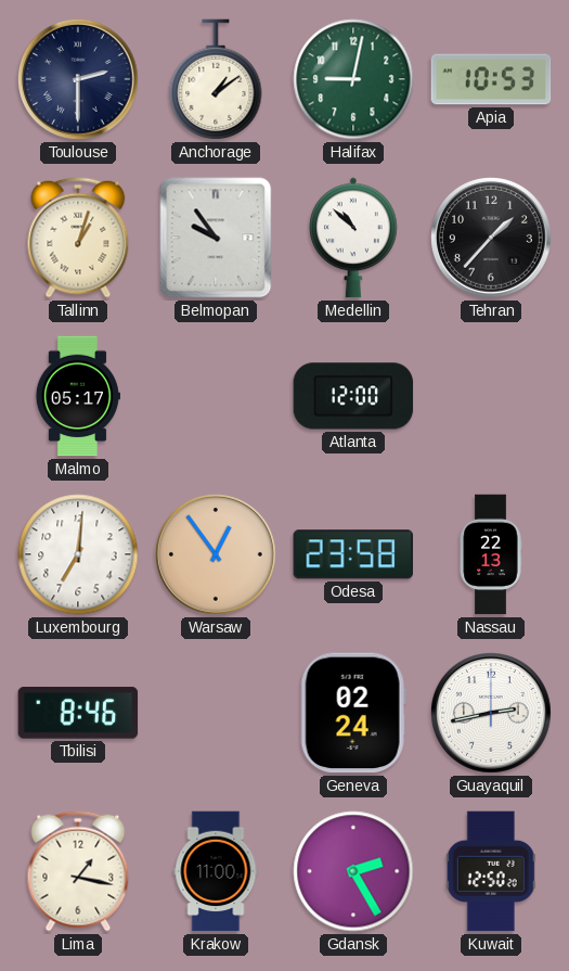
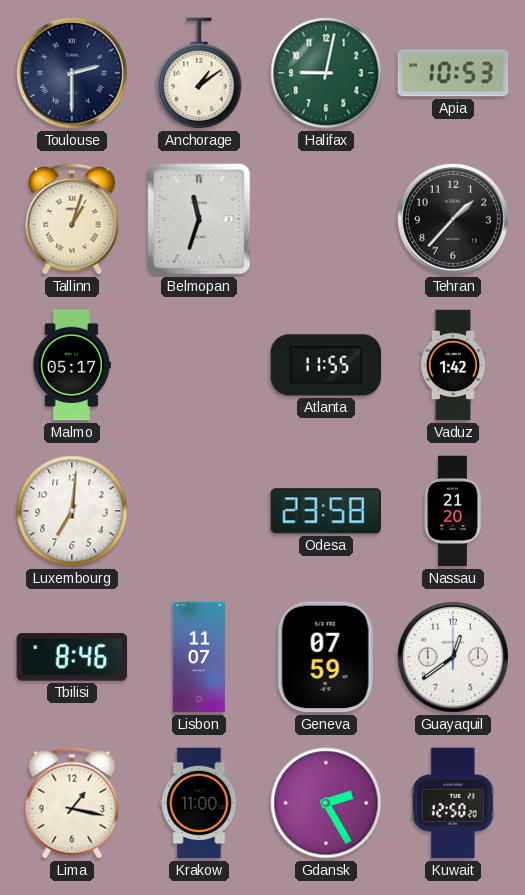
Belmopan: 9:54 -> 11:33
Medellin: 10:52 -> none
Atlanta: 12:00 -> 11:55
Vaduz: none -> 1:42
Warsaw: 12:54 -> none
Nassau: 22:13 -> 21:20
Lisbon: none -> 11:07
Geneva: 02:24 -> 07:59
Guayaquil: 2:43 -> 12:39
